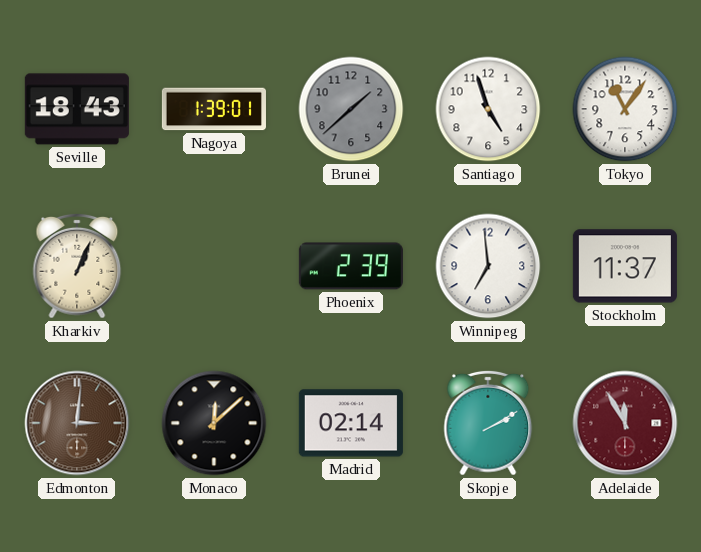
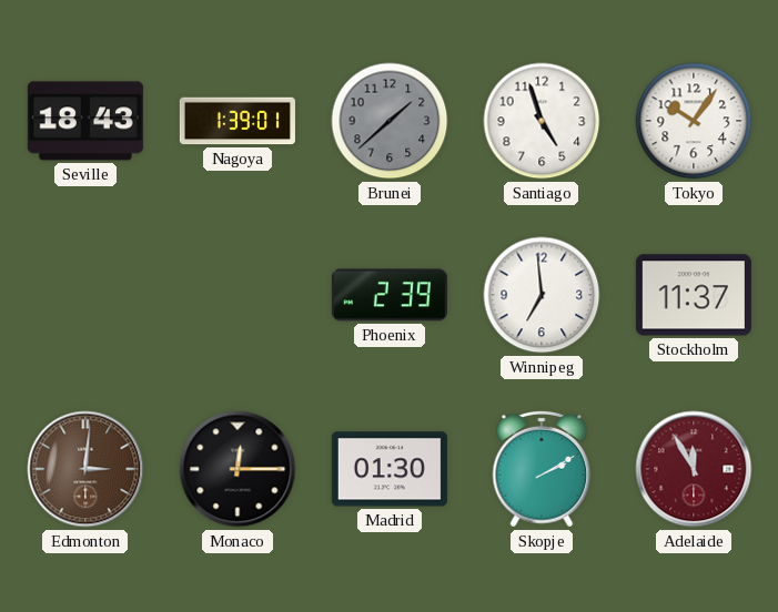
Tokyo: 11:06 -> 10:06
Kharkiv: 1:04 -> none
Monaco: 12:08 -> 12:15
Madrid: 02:14 -> 01:30
